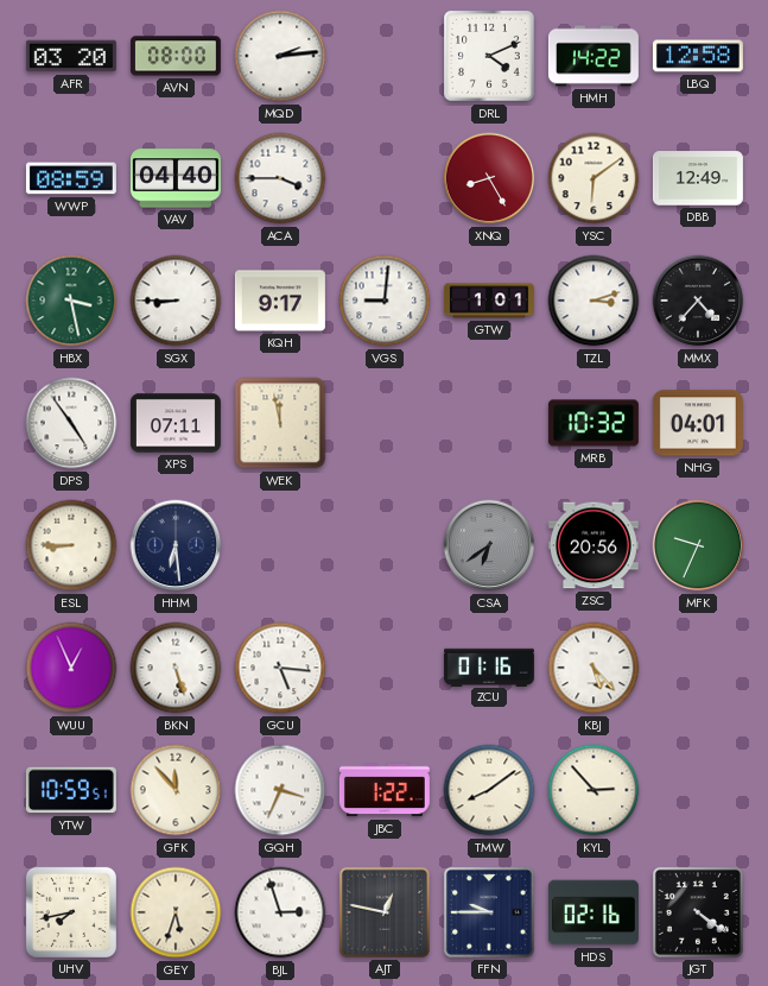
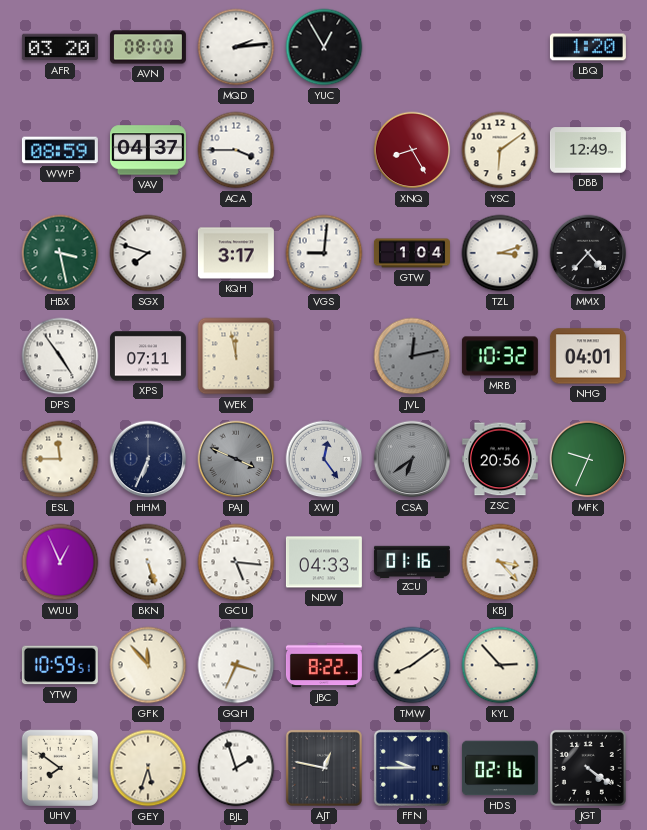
YUC: none -> 12:55
DRL: 4:11 -> none
HMH: 14:22 -> none
LBQ: 12:58 -> 1:20
VAV: 04:40 -> 04:37
SGX: 8:45 -> 7:48
KQH: 9:17 -> 3:17
GTW: 1:01 -> 1:04
JVL: none -> 12:13
ESL: 8:45 -> 11:45
HHM: 6:29 -> 6:34
PAJ: none -> 3:49
XWJ: none -> 12:24
NDW: none -> 04:33
KBJ: 5:23 -> 3:23
JBC: 1:22 -> 8:22
UHV: 7:43 -> 7:51
BJL: 2:57 -> 1:57
